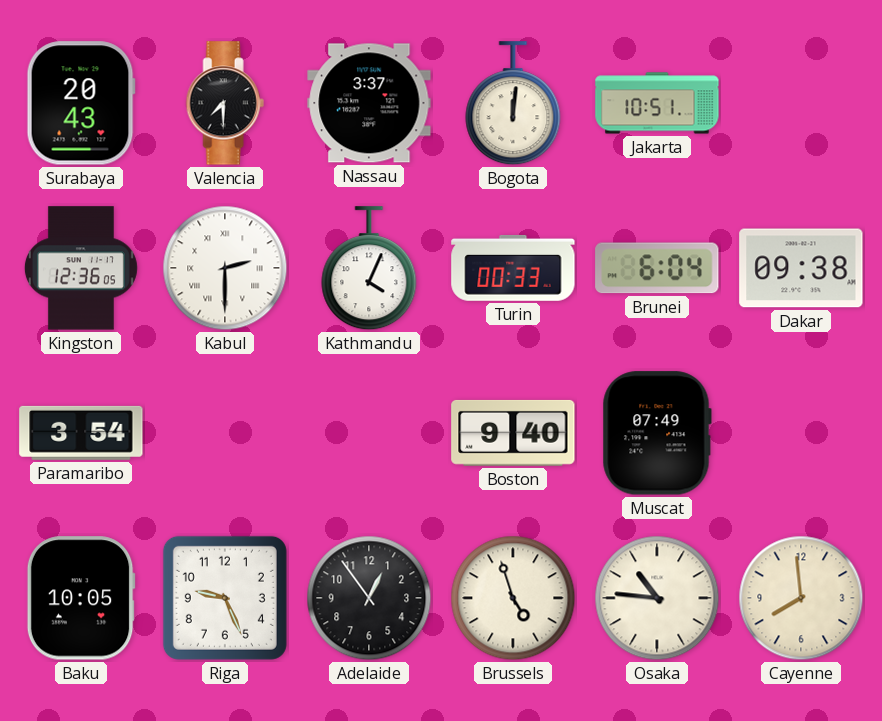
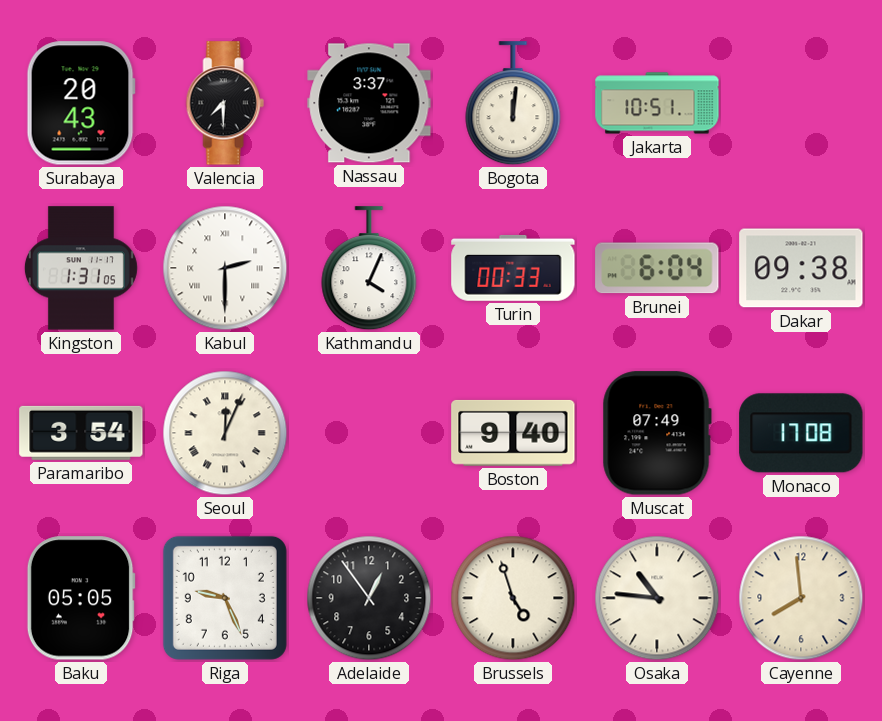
Kingston: 12:36 -> 1:31
Seoul: none -> 12:04
Monaco: none -> 17:08
Baku: 10:05 -> 05:05
